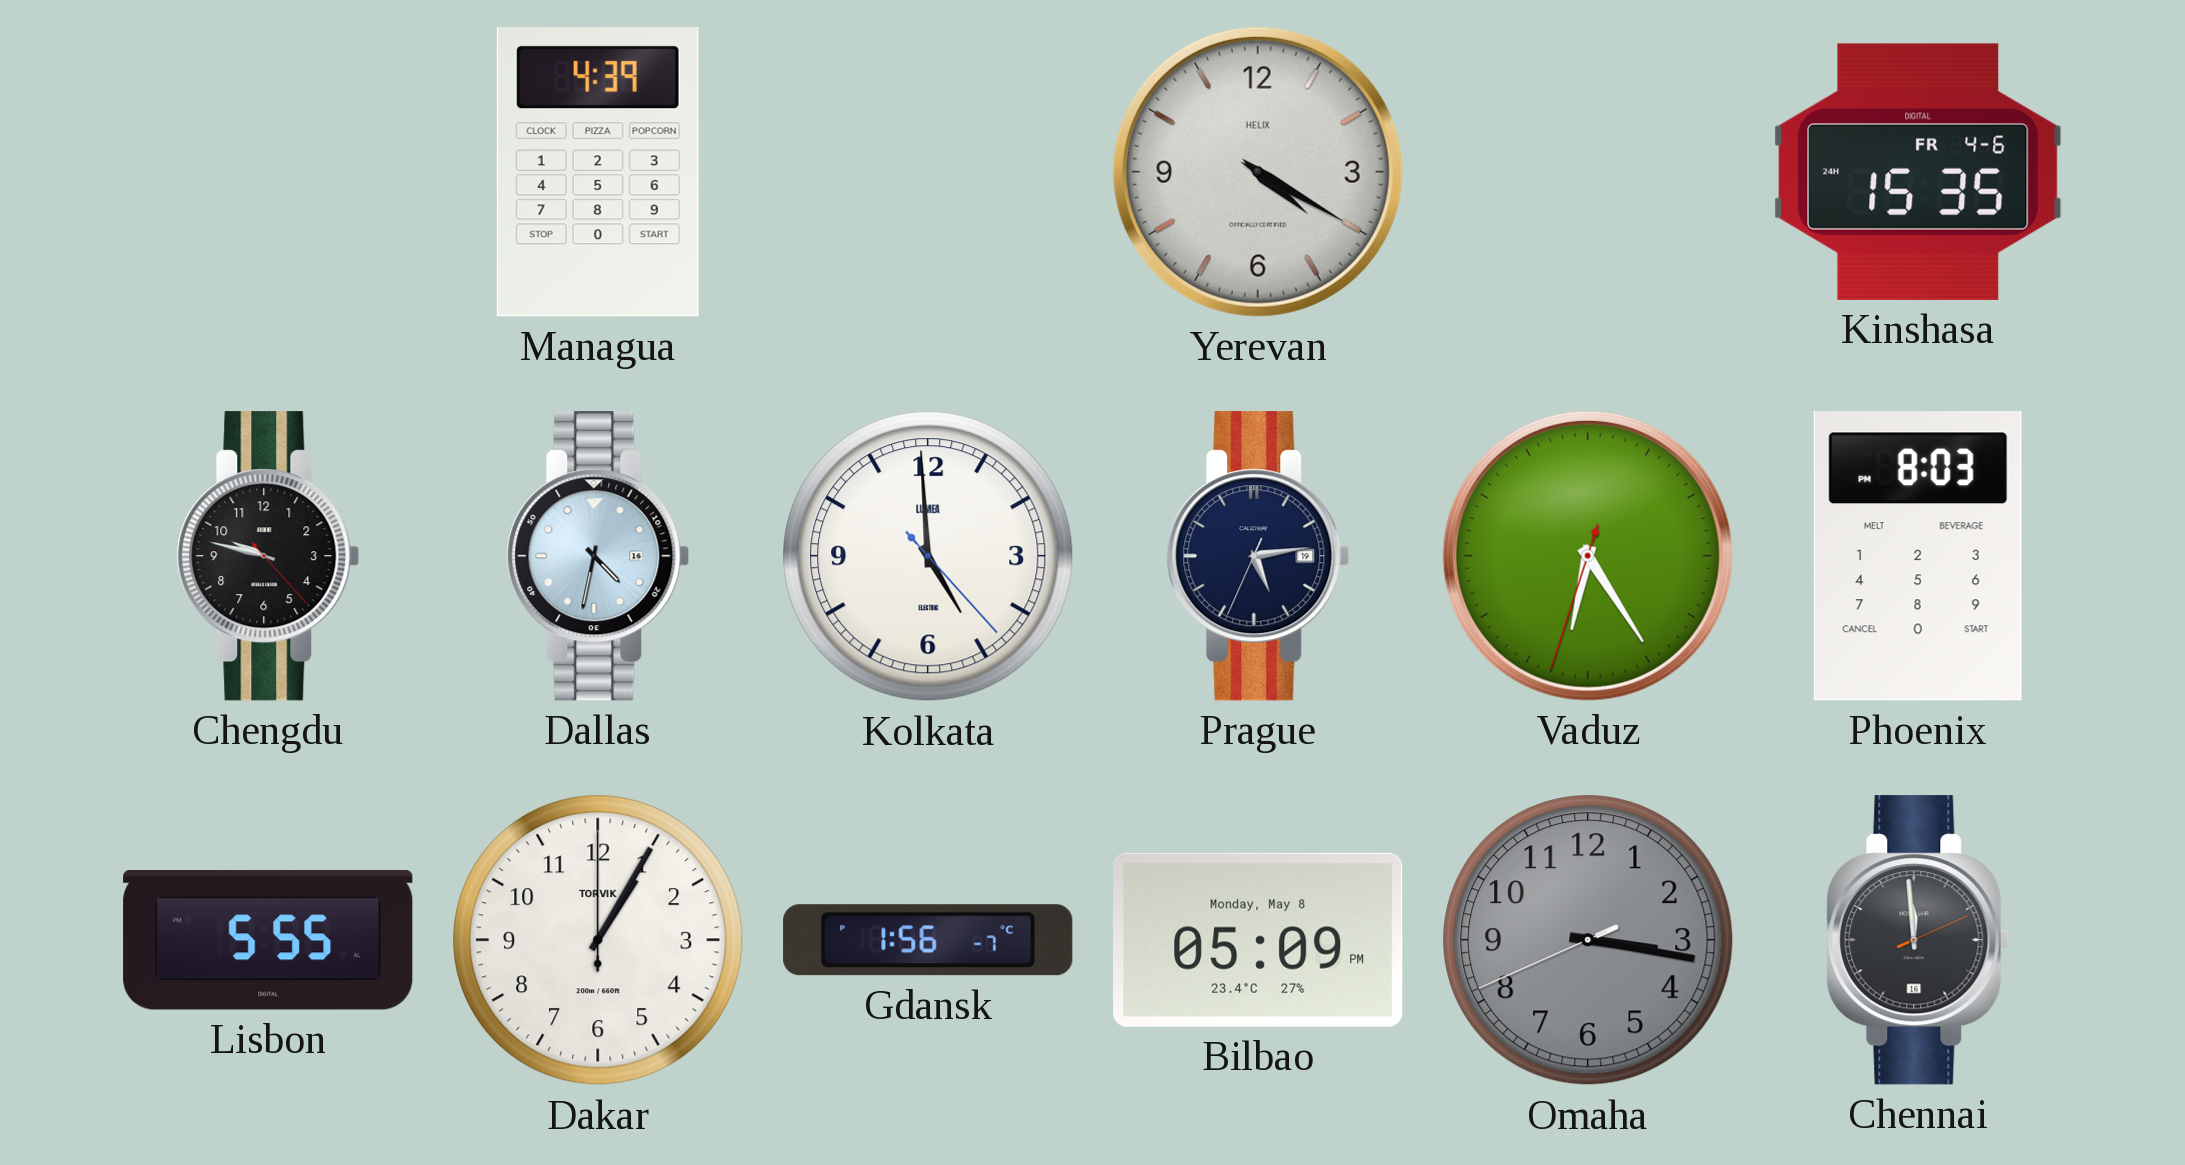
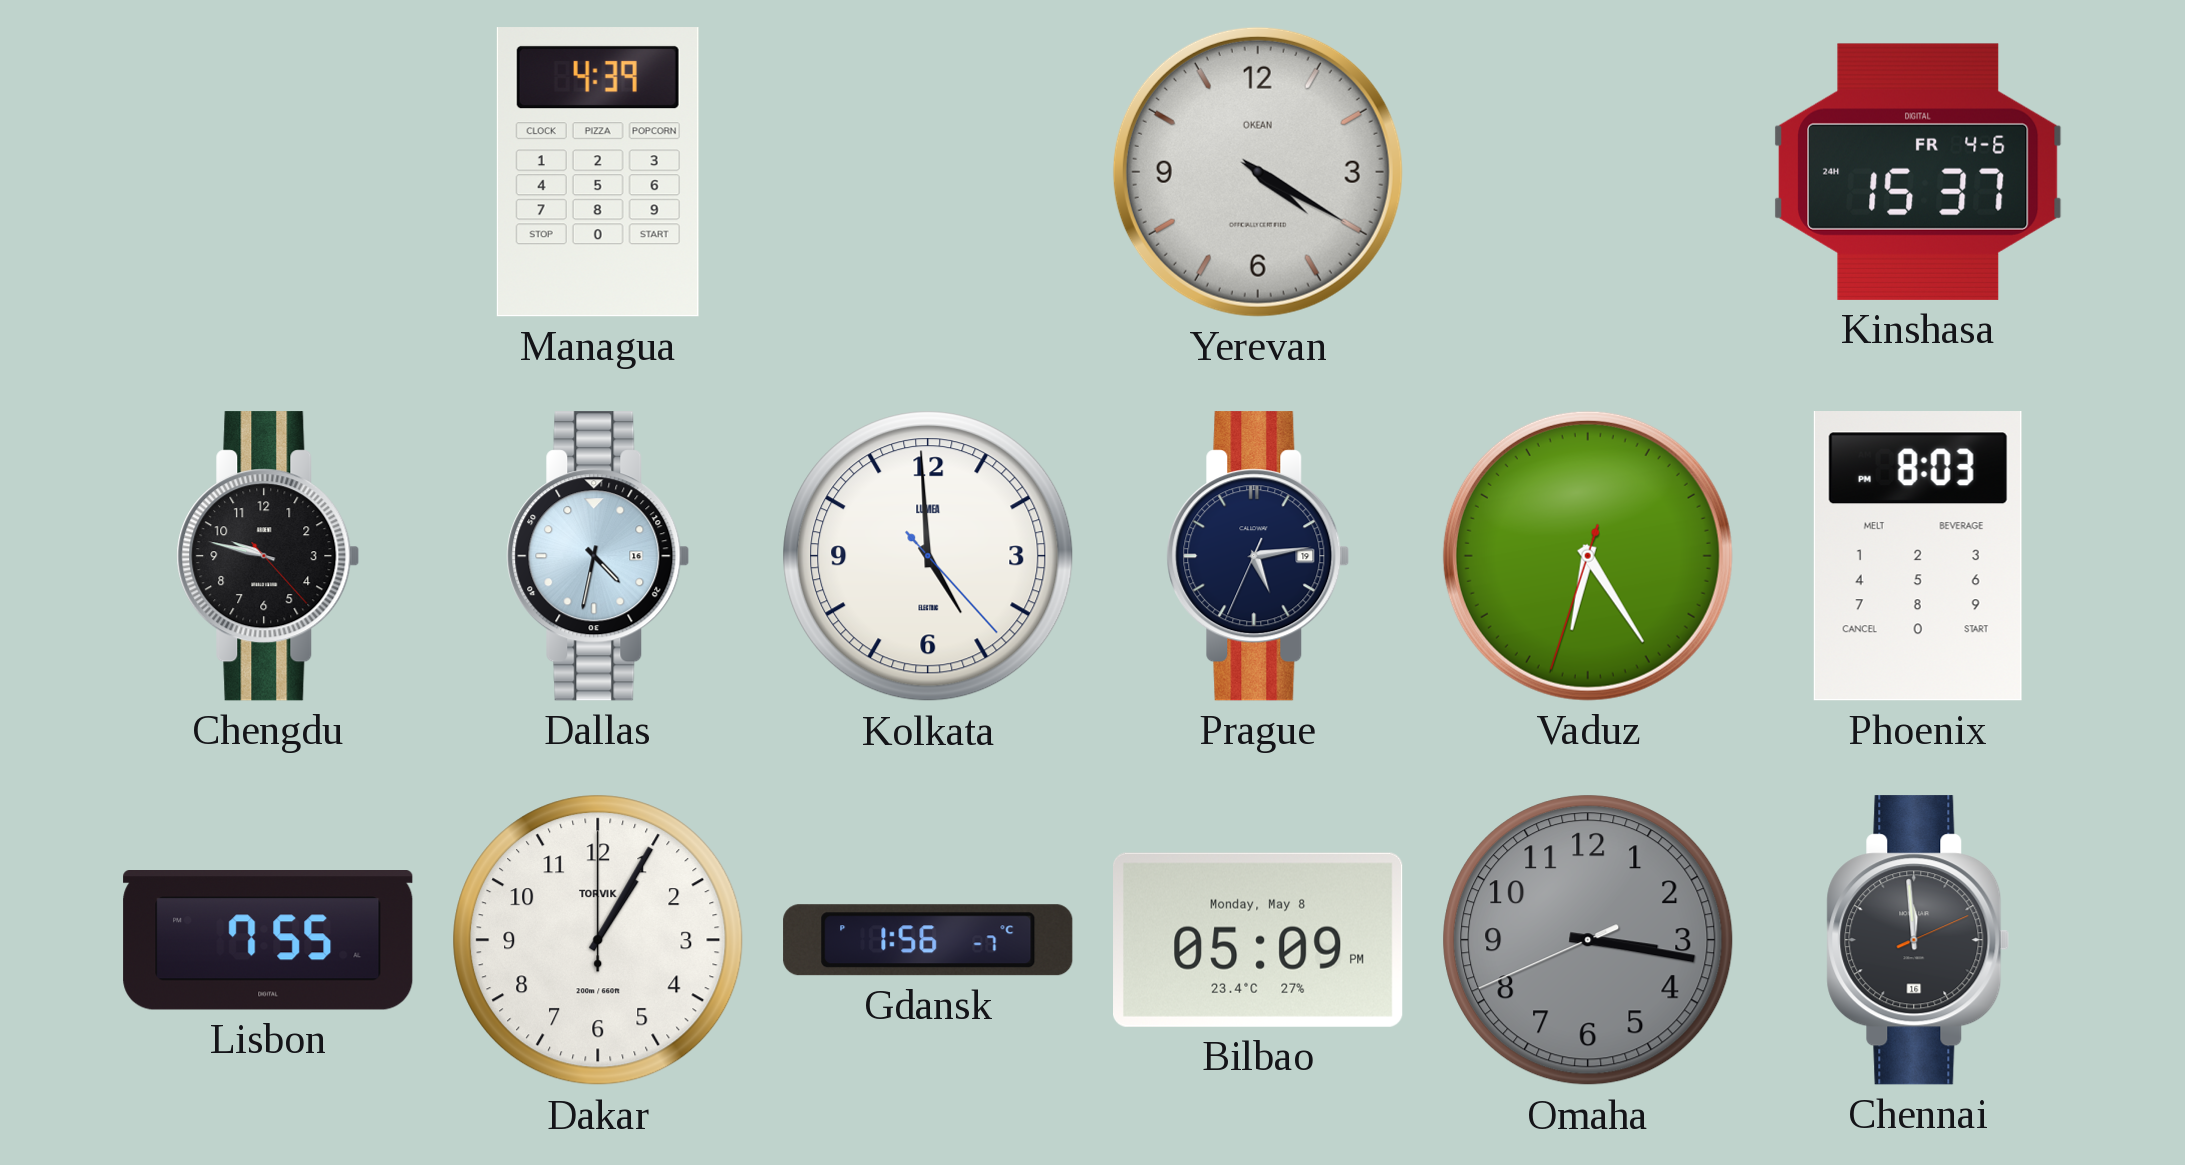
Yerevan brand: HELIX -> OKEAN
Kinshasa: 15:35 -> 15:37
Lisbon: 5:55 -> 7:55
